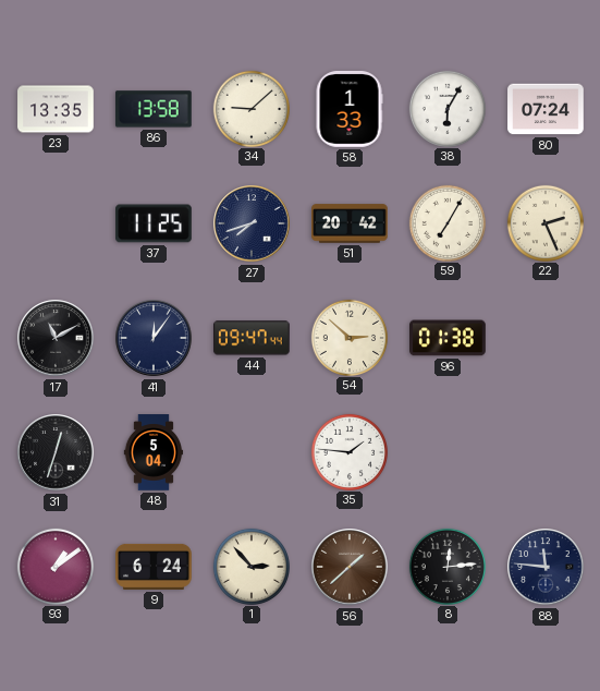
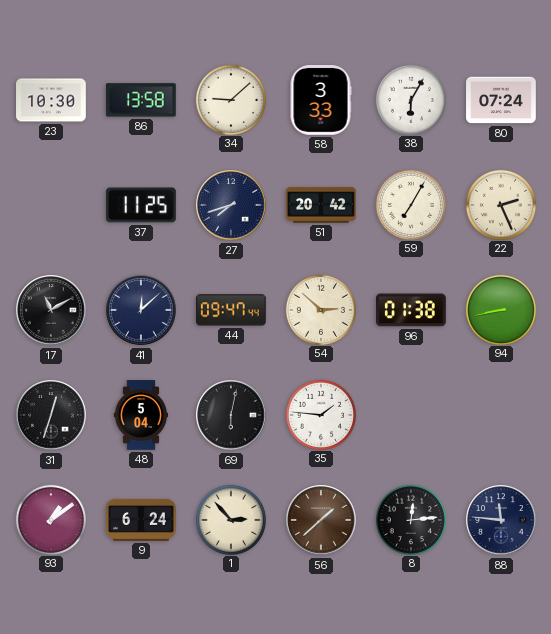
23: 13:35 -> 10:30
58: 1:33 -> 3:33
41: 12:06 -> 12:08
94: none -> 8:43
69: none -> 6:02
